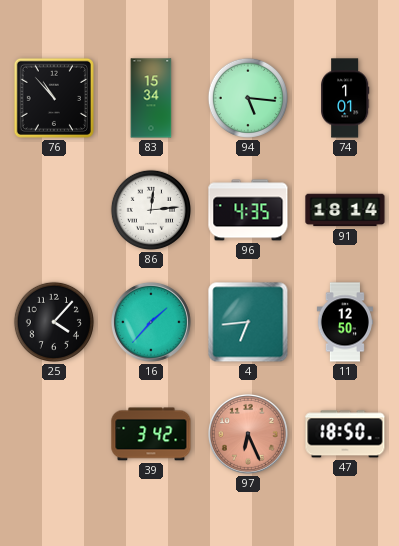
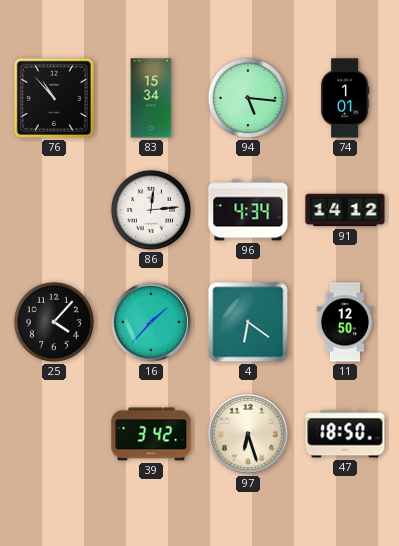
96: 4:35 -> 4:34
91: 18:14 -> 14:12
4: 6:44 -> 6:21
97: 6:26 -> 6:27
97 dial: salmon -> cream
